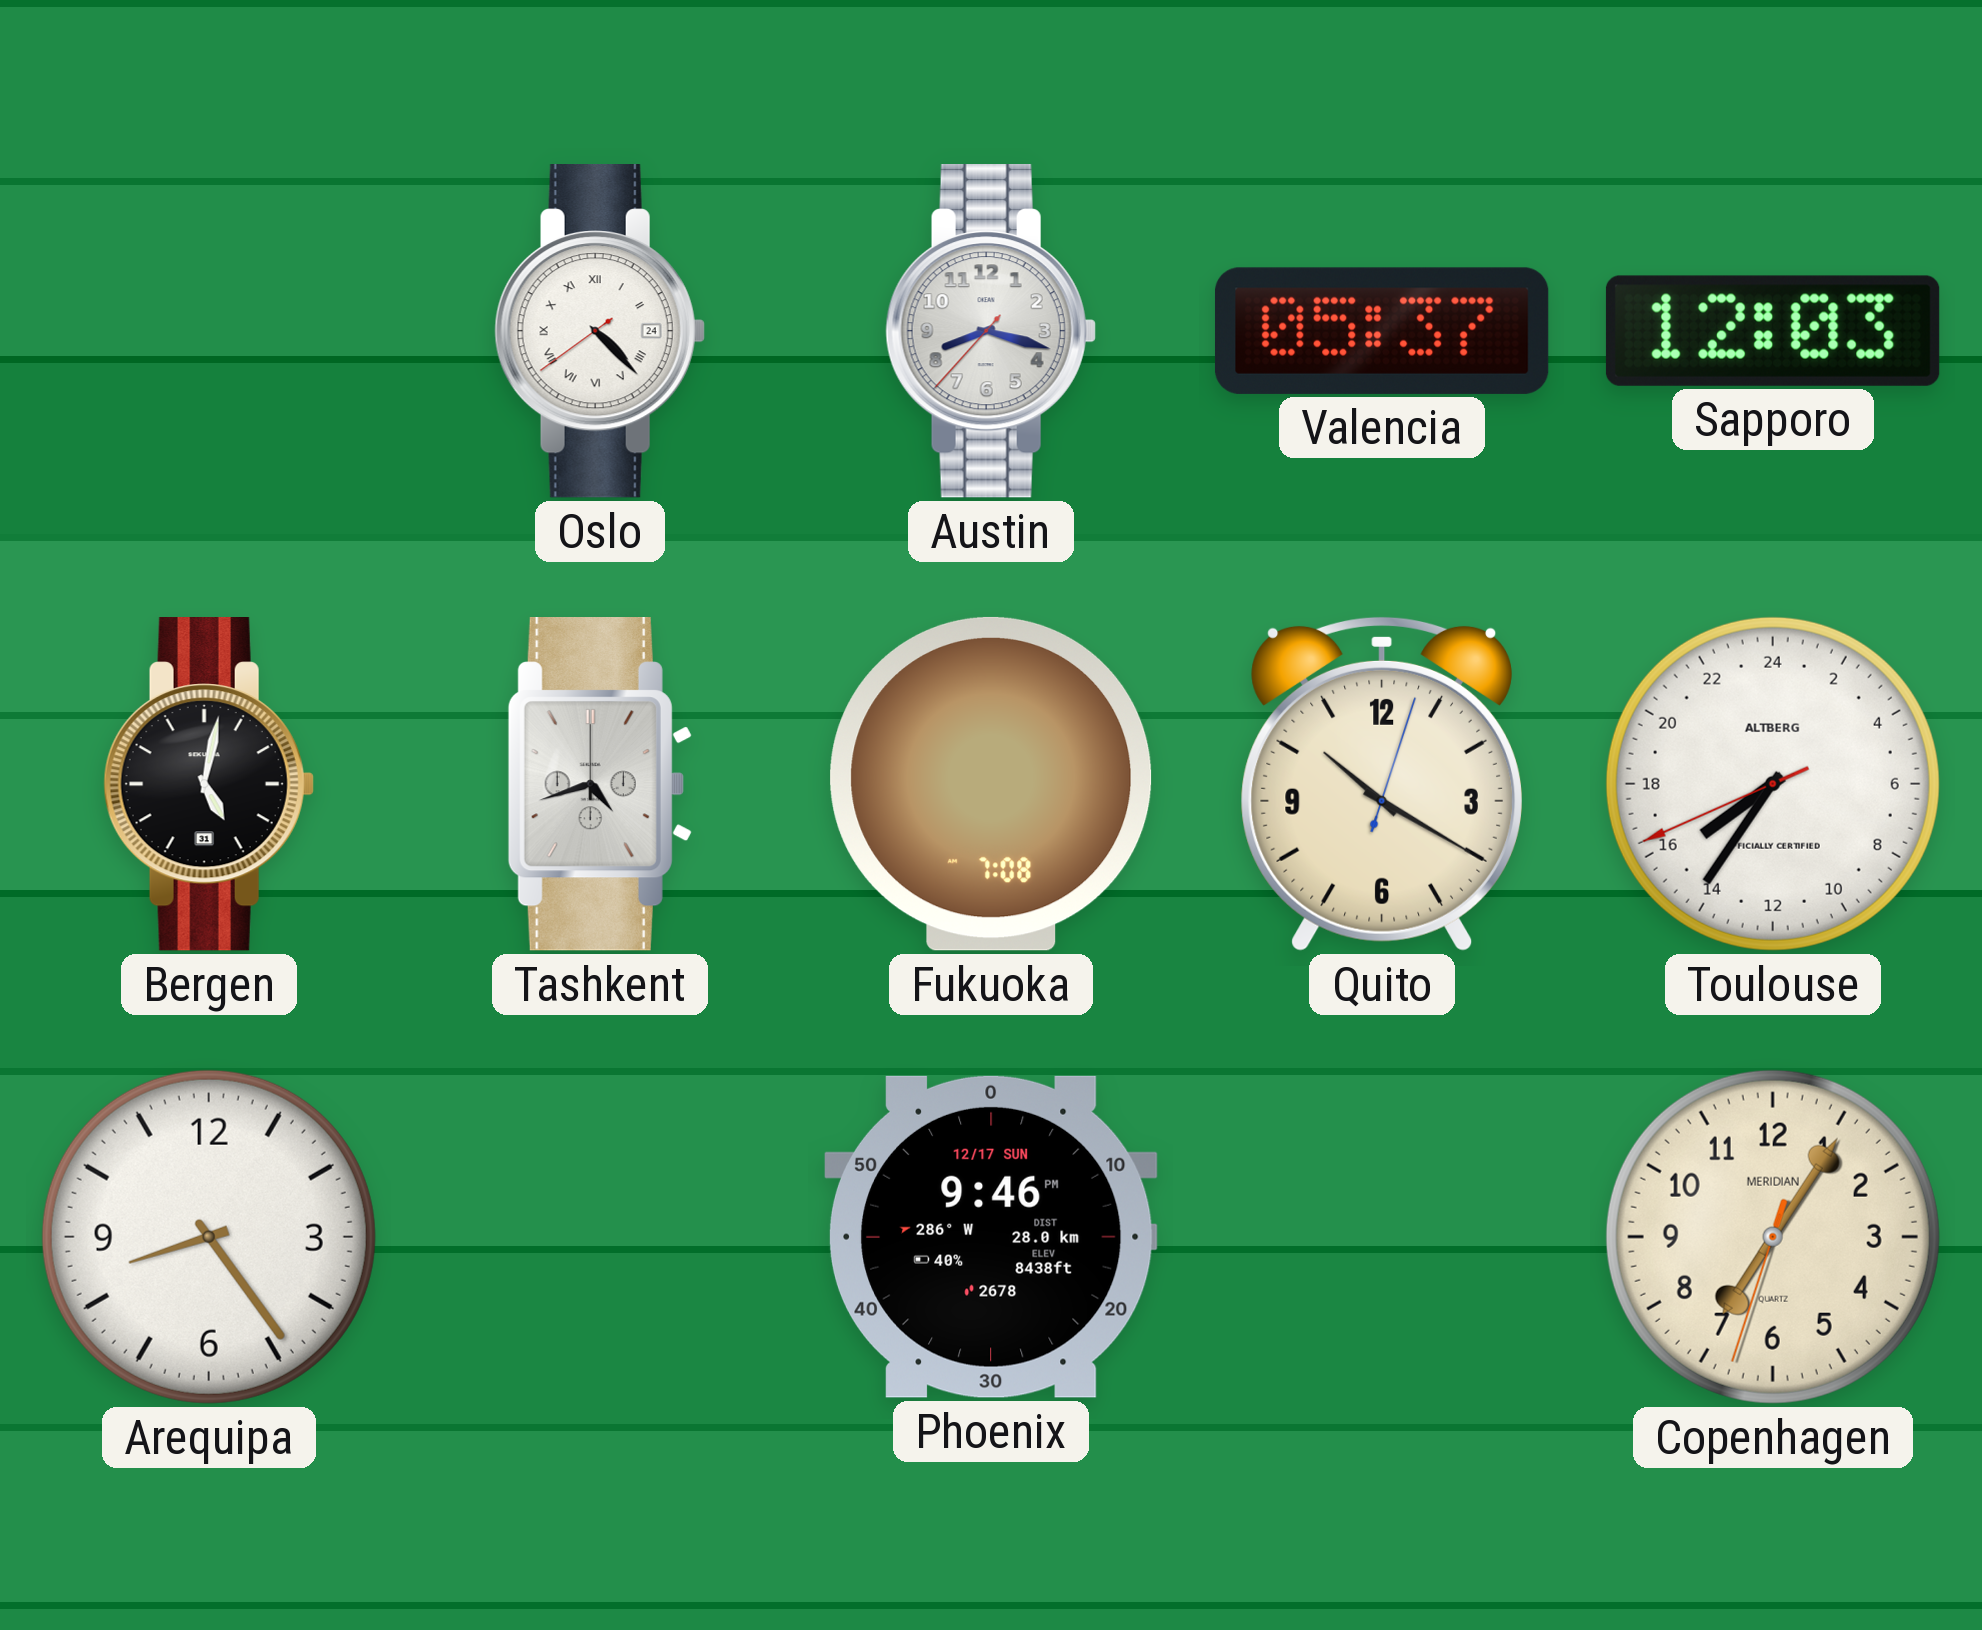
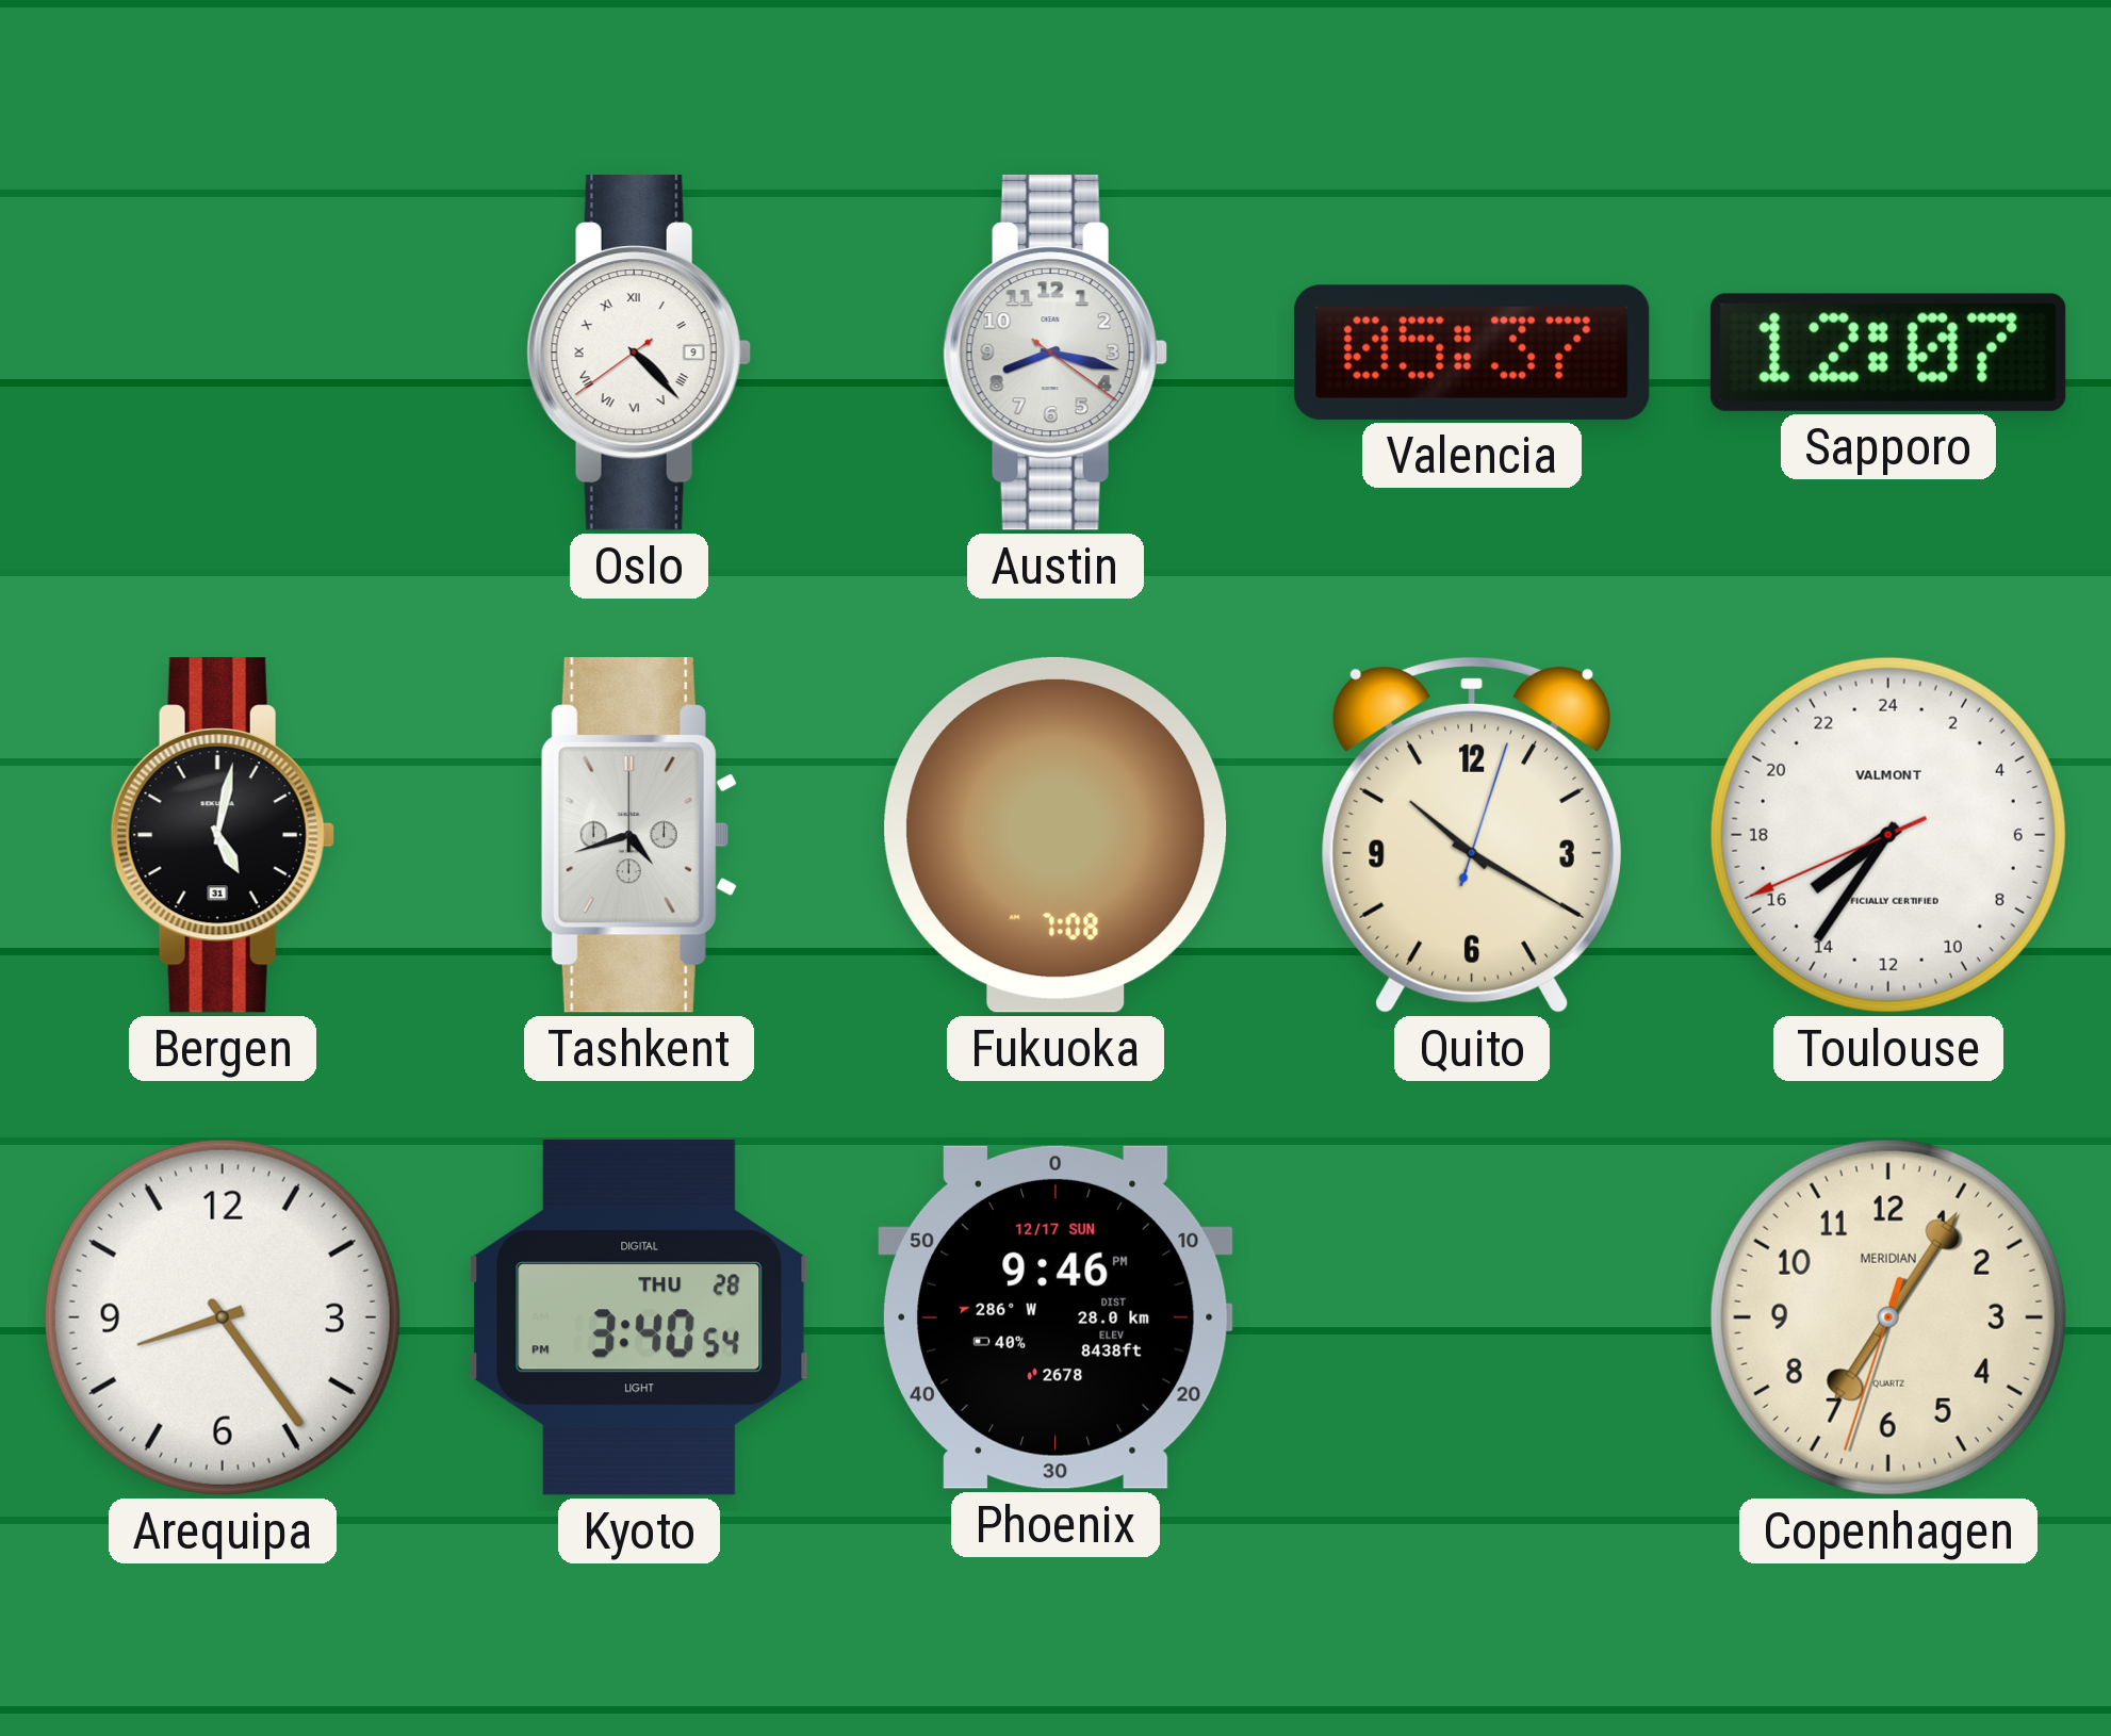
Oslo date: 24 -> 9
Austin: 8:17:37 -> 8:17:21
Sapporo: 12:03 -> 12:07
Toulouse brand: ALTBERG -> VALMONT
Kyoto: none -> 3:40
